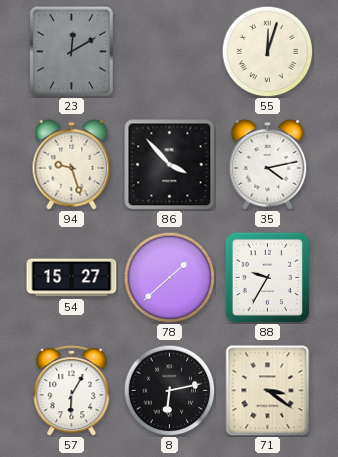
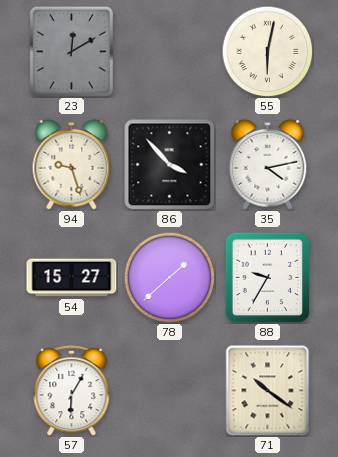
55: 12:03 -> 6:02
8: 6:13 -> none
71: 3:21 -> 10:21
